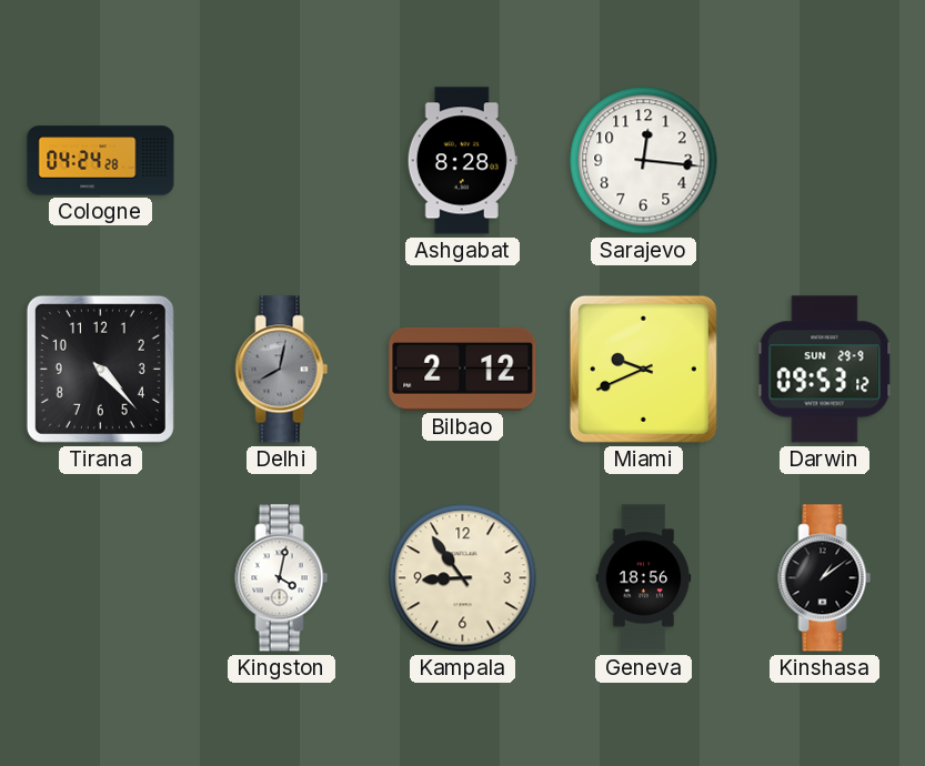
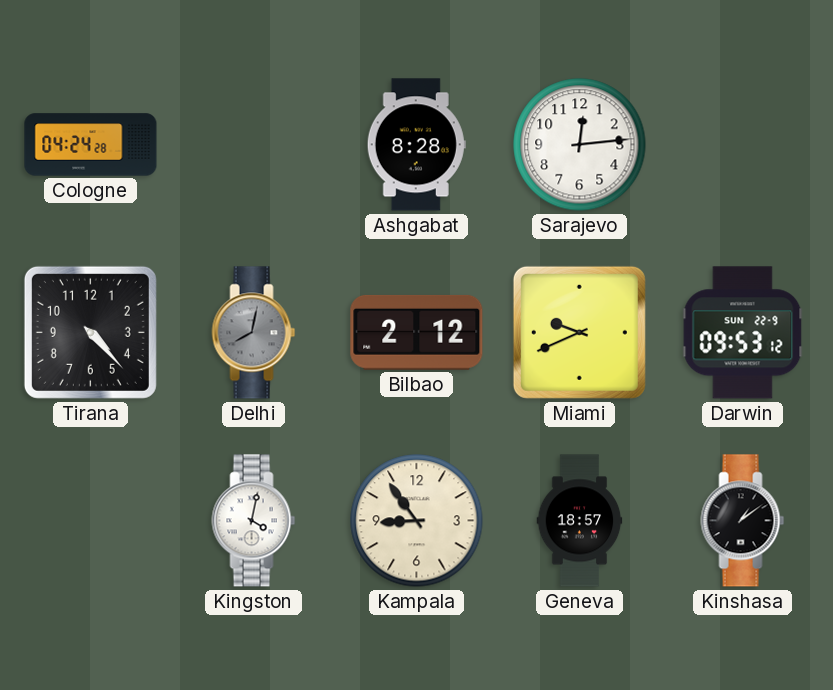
Sarajevo: 12:16 -> 12:14
Darwin date: SUN 29-9 -> SUN 22-9
Geneva: 18:56 -> 18:57
